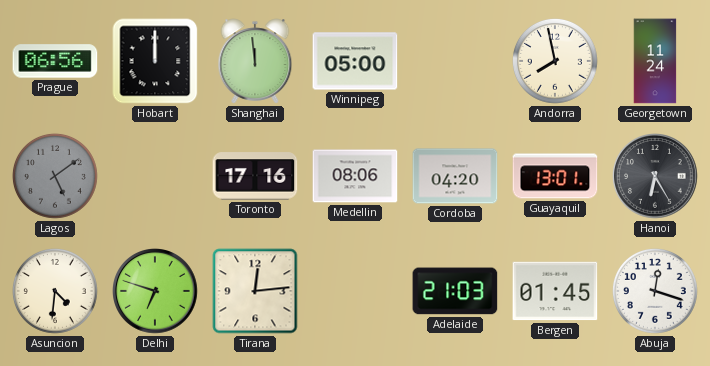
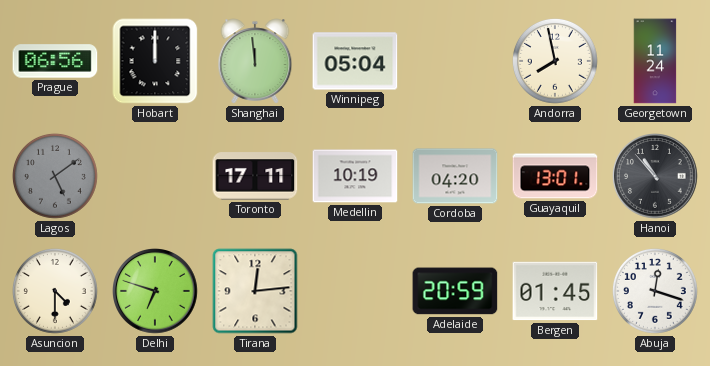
Winnipeg: 05:00 -> 05:04
Toronto: 17:16 -> 17:11
Medellin: 08:06 -> 10:19
Hanoi: 6:25 -> 10:53
Asuncion: 4:31 -> 4:30
Adelaide: 21:03 -> 20:59
